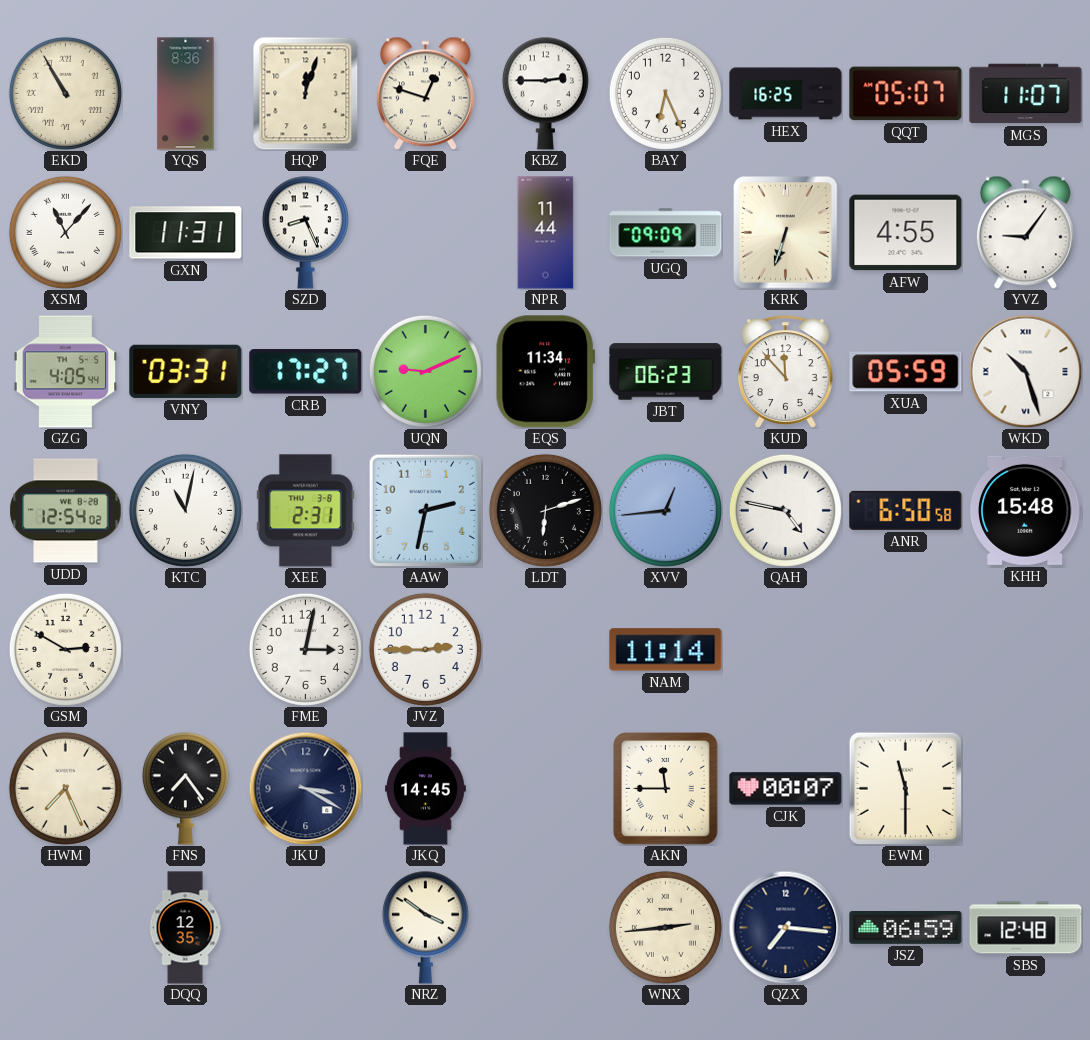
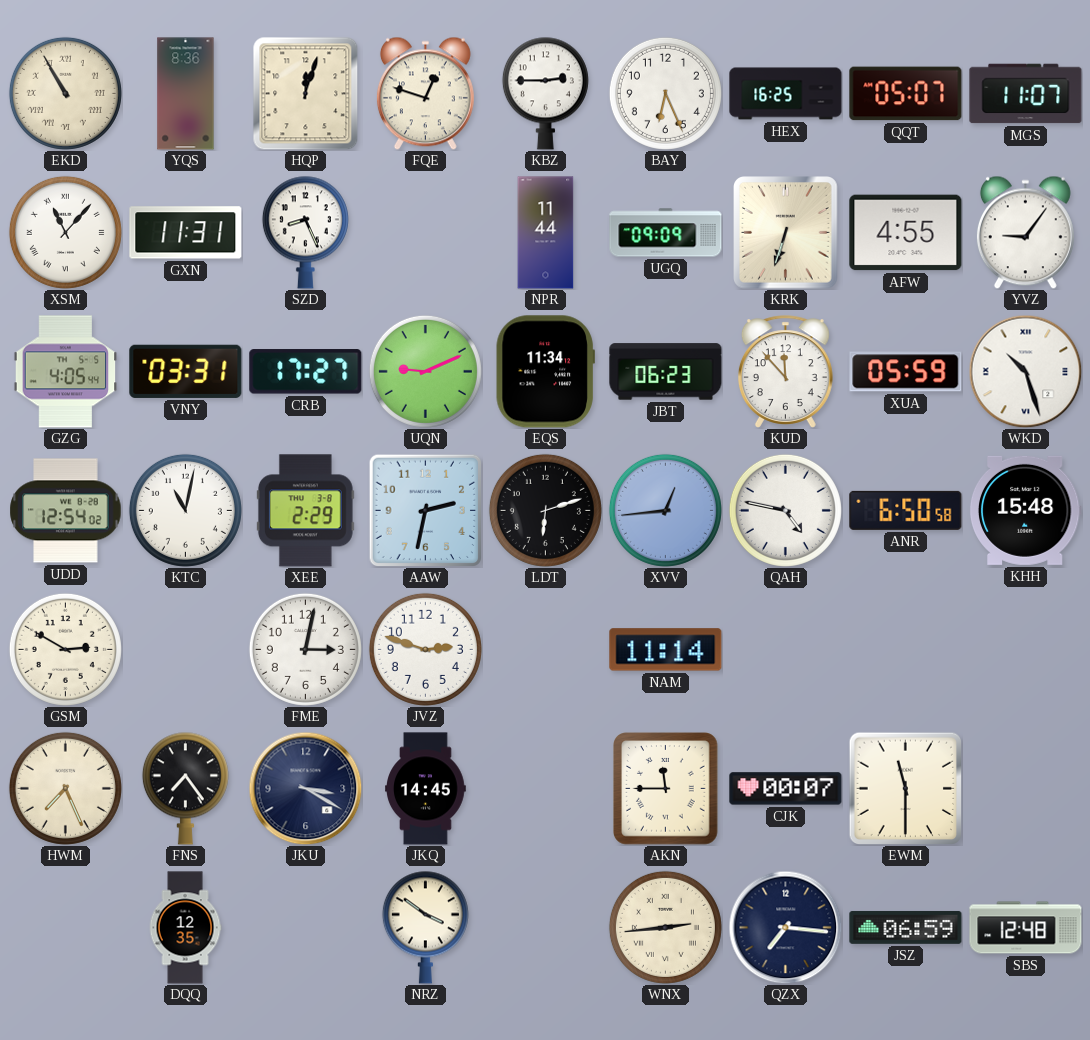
XEE: 2:31 -> 2:29
JVZ: 2:45 -> 2:48
